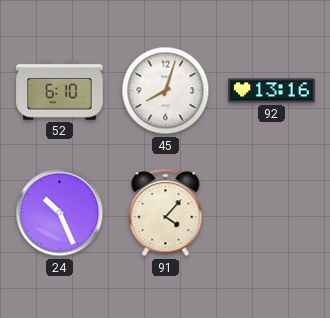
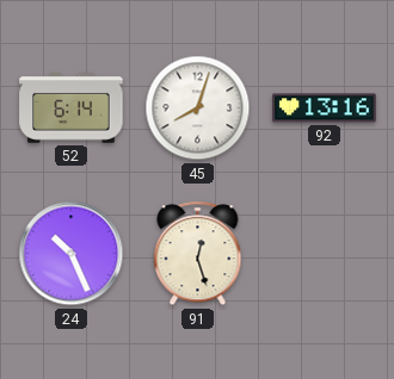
52: 6:10 -> 6:14
91: 4:07 -> 12:27
